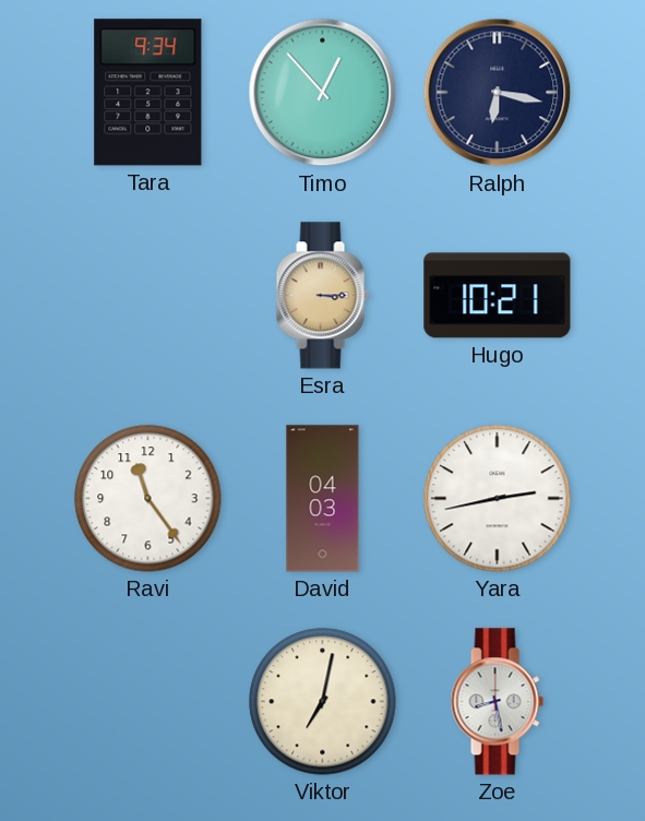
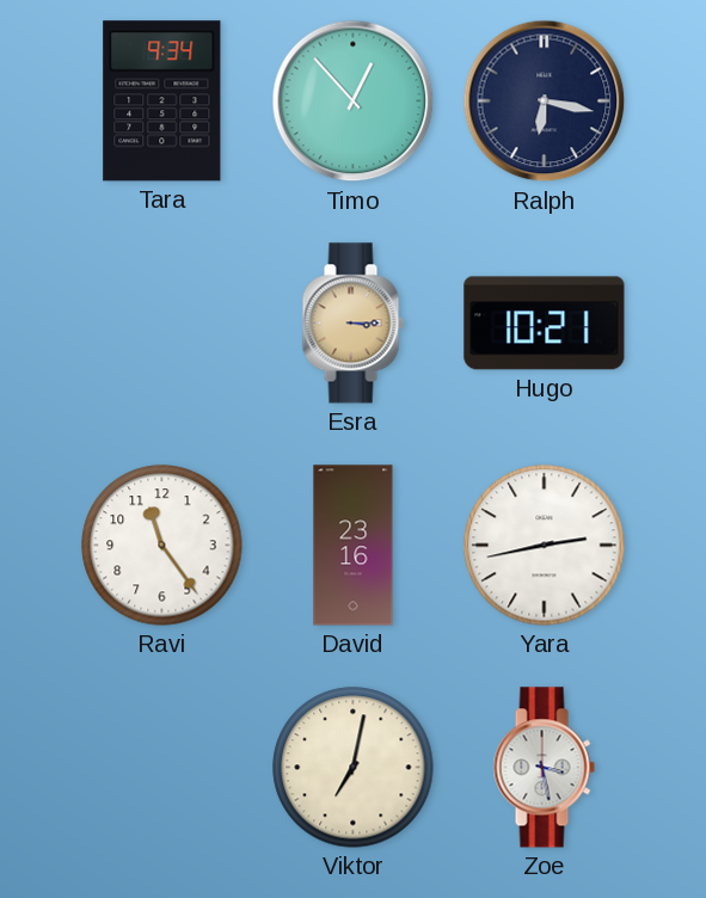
David: 04:03 -> 23:16
Zoe: 8:28 -> 3:28
